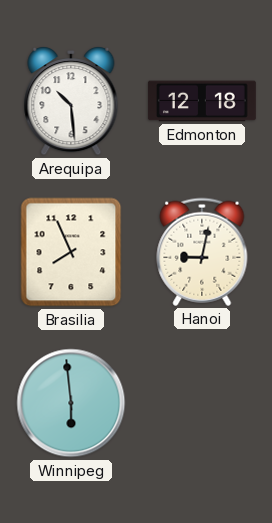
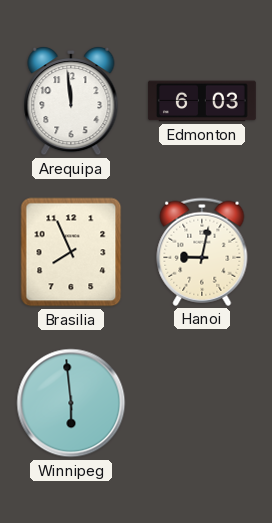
Arequipa: 10:29 -> 11:59
Edmonton: 12:18 -> 6:03
